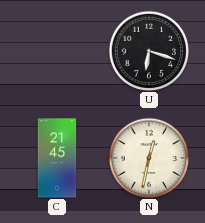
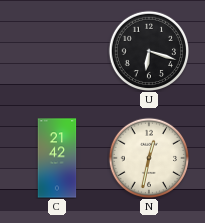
C: 21:45 -> 21:42
